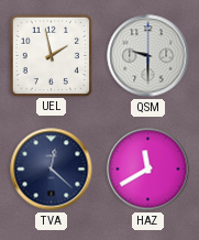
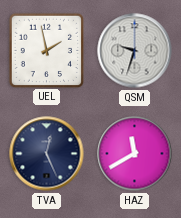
QSM: 9:30 -> 9:33
TVA: 12:22 -> 12:26
